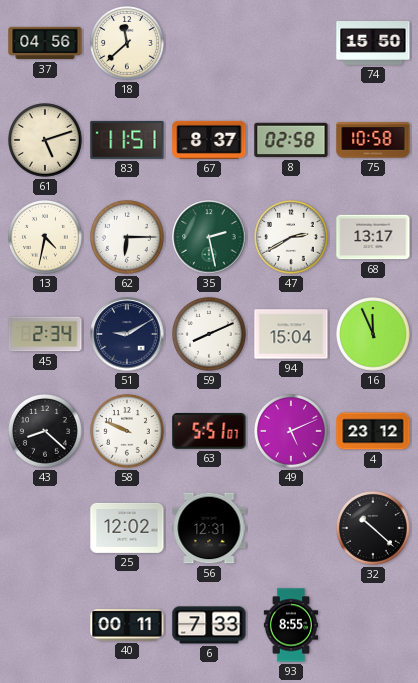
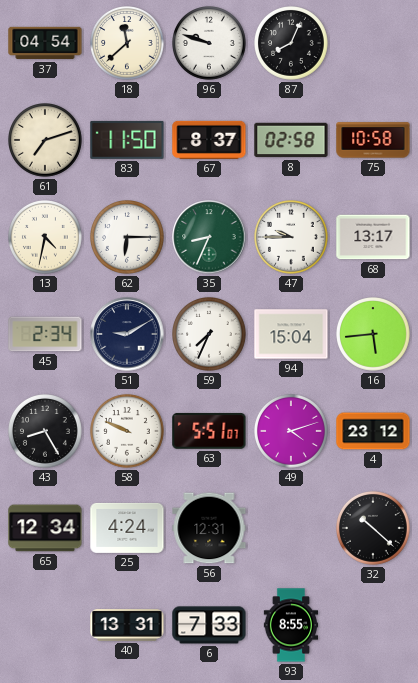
37: 04:56 -> 04:54
96: none -> 9:48
87: none -> 8:04
74: 15:50 -> none
61: 5:12 -> 7:12
83: 11:51 -> 11:50
35: 2:28 -> 8:34
47: 2:40 -> 9:45
59: 8:11 -> 7:34
16: 11:56 -> 5:44
43: 8:22 -> 8:25
49: 5:11 -> 4:12
65: none -> 12:34
25: 12:02 -> 4:24
40: 00:11 -> 13:31
